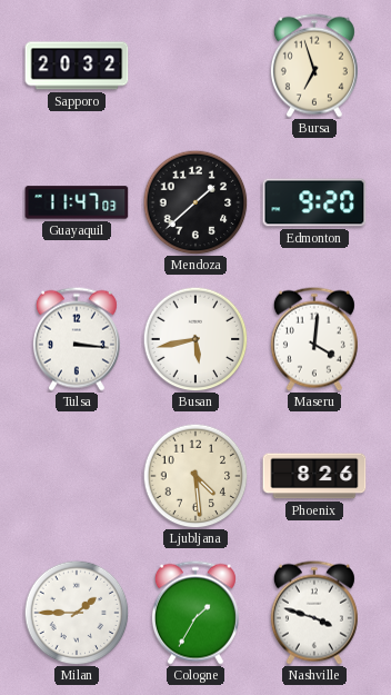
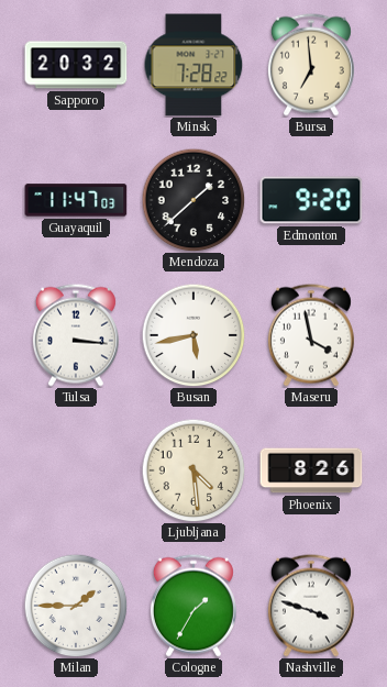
Minsk: none -> 7:28
Bursa: 6:57 -> 6:59
Maseru: 4:01 -> 3:58
